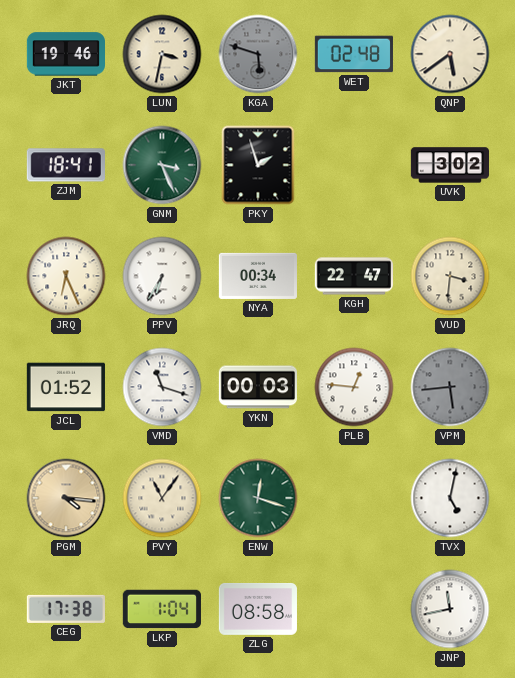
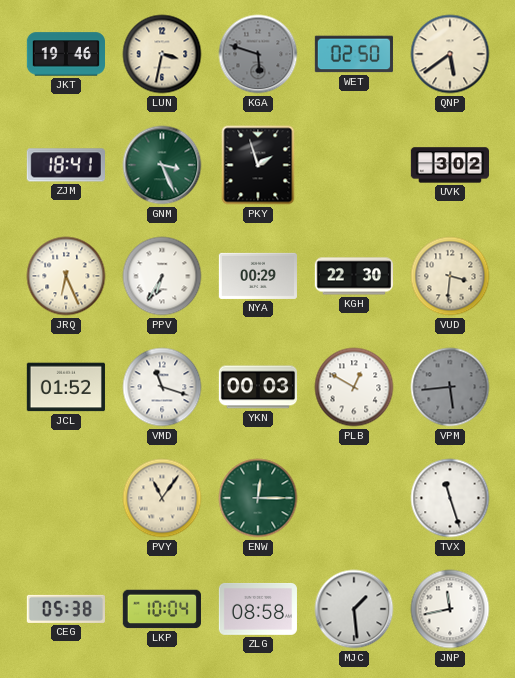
WET: 02:48 -> 02:50
NYA: 00:34 -> 00:29
KGH: 22:47 -> 22:30
PLB: 12:46 -> 12:50
PGM: 4:16 -> none
ENW: 12:18 -> 12:15
TVX: 5:02 -> 11:27
CEG: 17:38 -> 05:38
LKP: 1:04 -> 10:04
MJC: none -> 1:29
